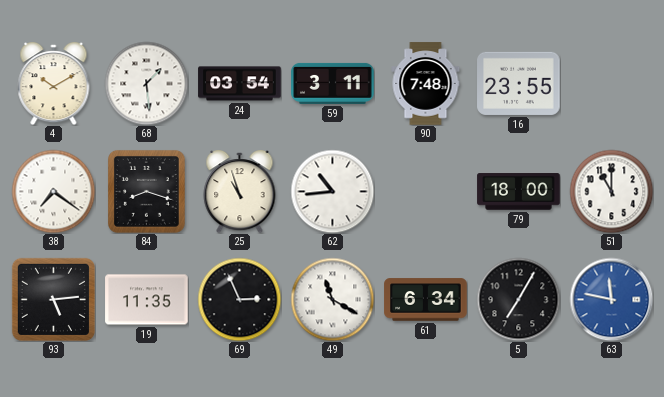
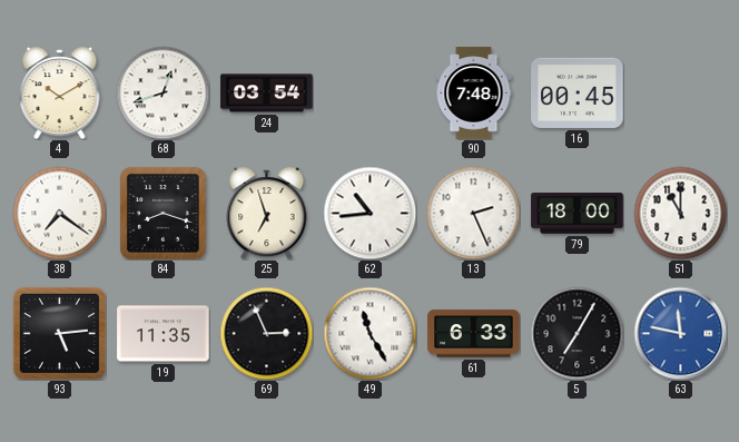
68: 1:29 -> 12:42
59: 3:11 -> none
16: 23:55 -> 00:45
25: 10:57 -> 6:57
13: none -> 2:26
49: 11:20 -> 11:25
61: 6:34 -> 6:33
